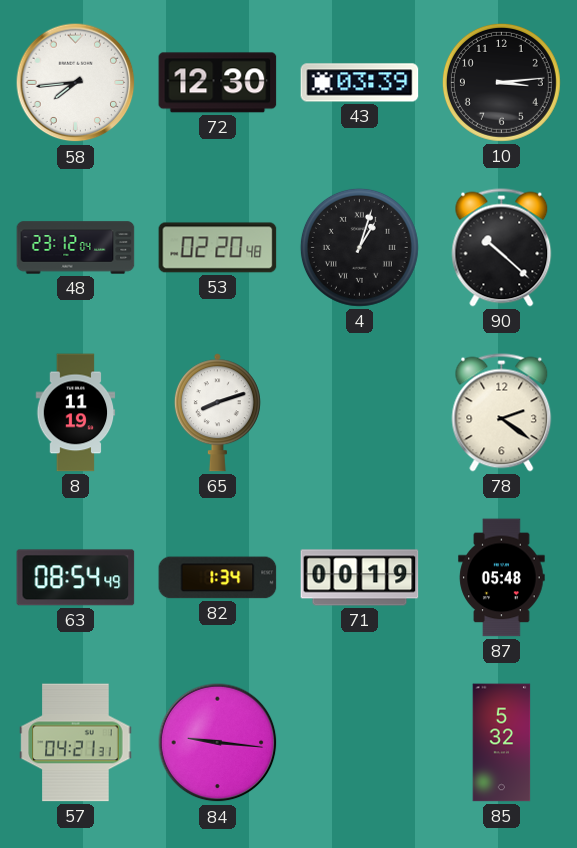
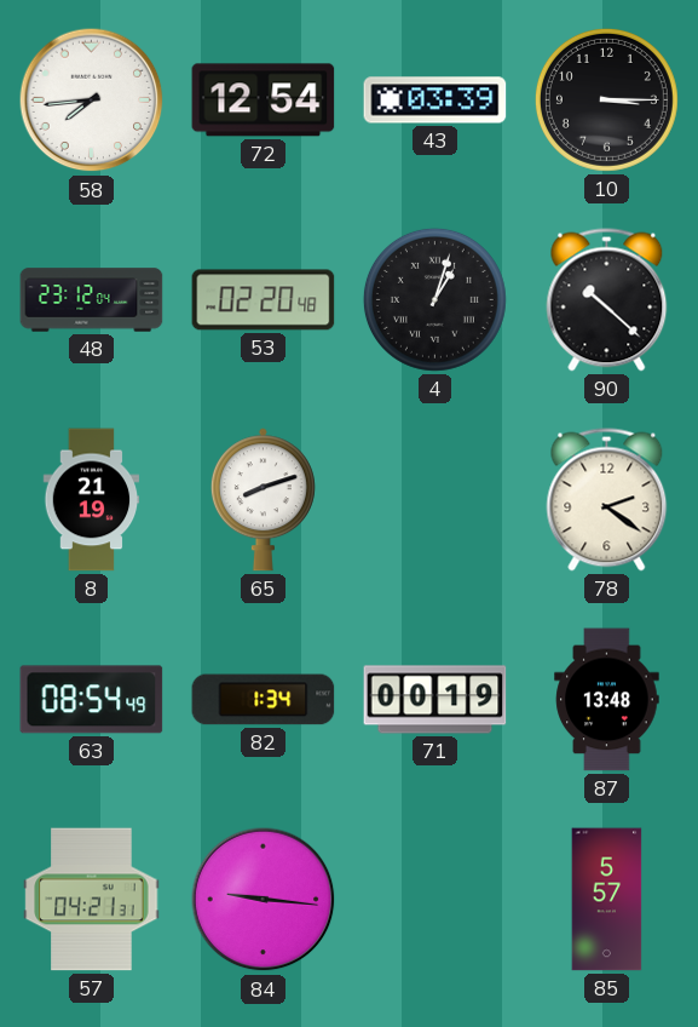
72: 12:30 -> 12:54
10: 3:14 -> 3:15
8: 11:19 -> 21:19
87: 05:48 -> 13:48
85: 5:32 -> 5:57
